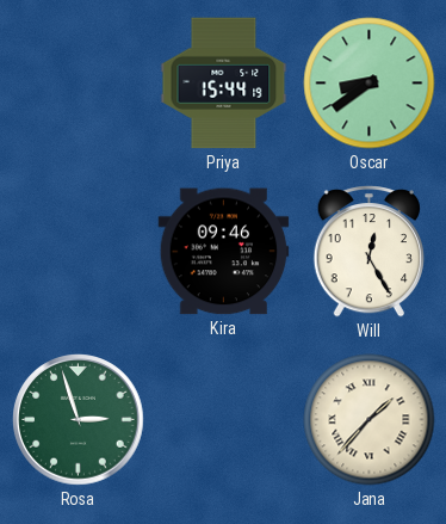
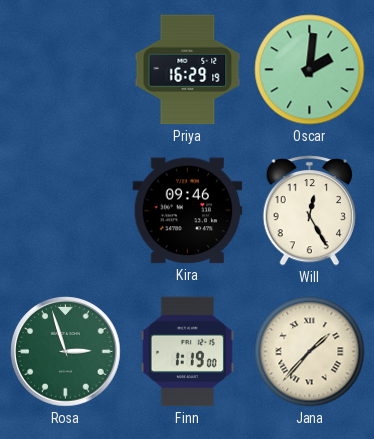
Priya: 15:44 -> 16:29
Oscar: 8:39 -> 2:01
Finn: none -> 1:19
